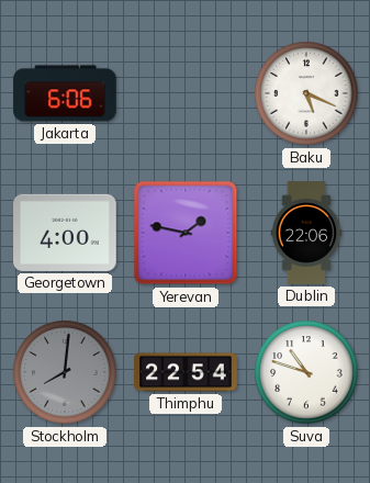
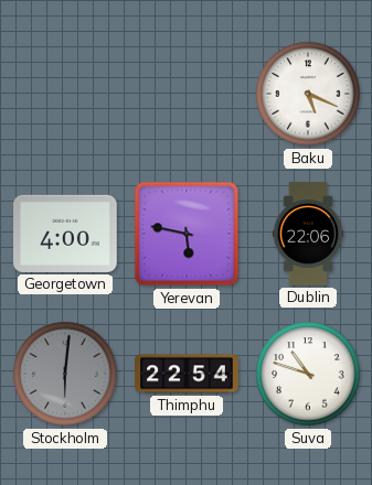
Jakarta: 6:06 -> none
Yerevan: 1:47 -> 5:47
Stockholm: 8:01 -> 6:01
